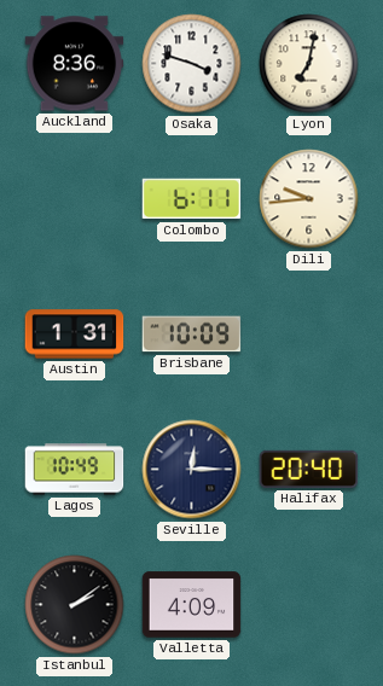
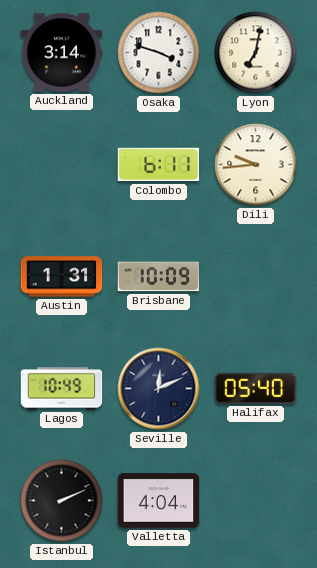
Auckland: 8:36 -> 3:14
Seville: 12:15 -> 12:11
Halifax: 20:40 -> 05:40
Istanbul: 2:09 -> 2:11
Valletta: 4:09 -> 4:04
